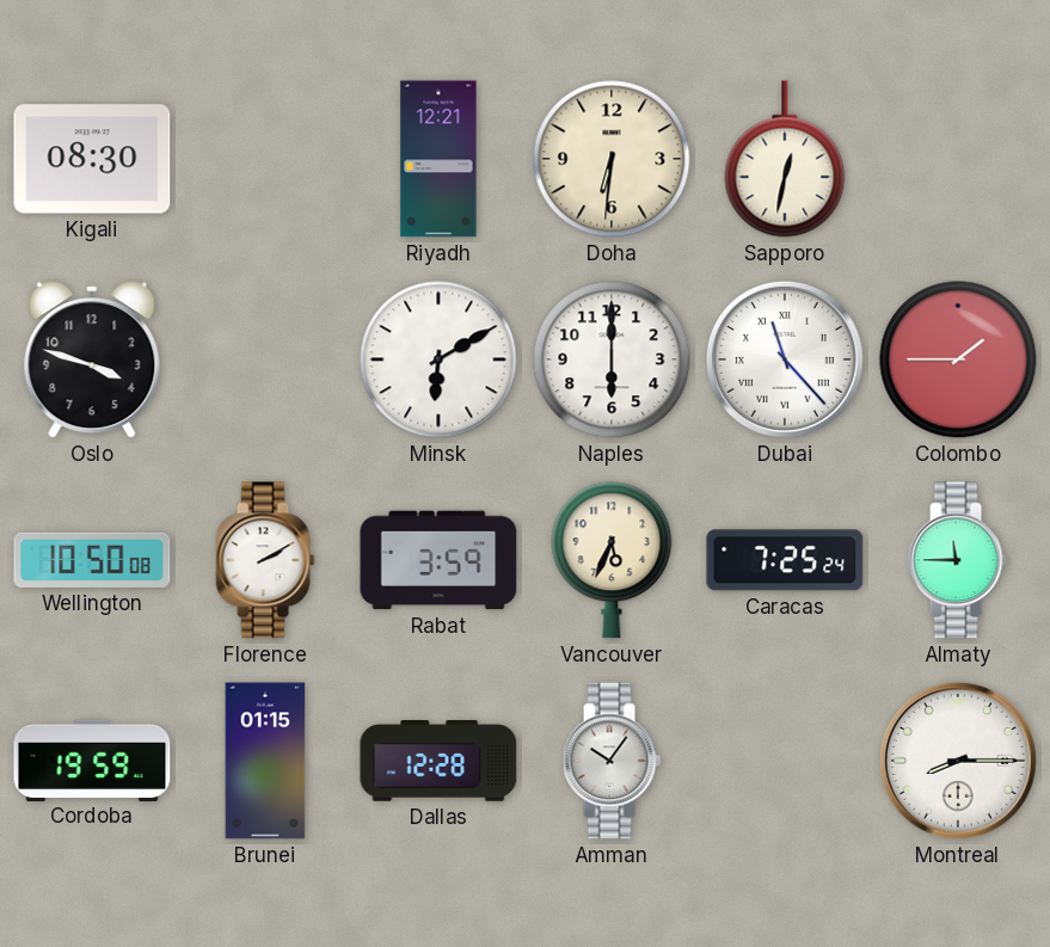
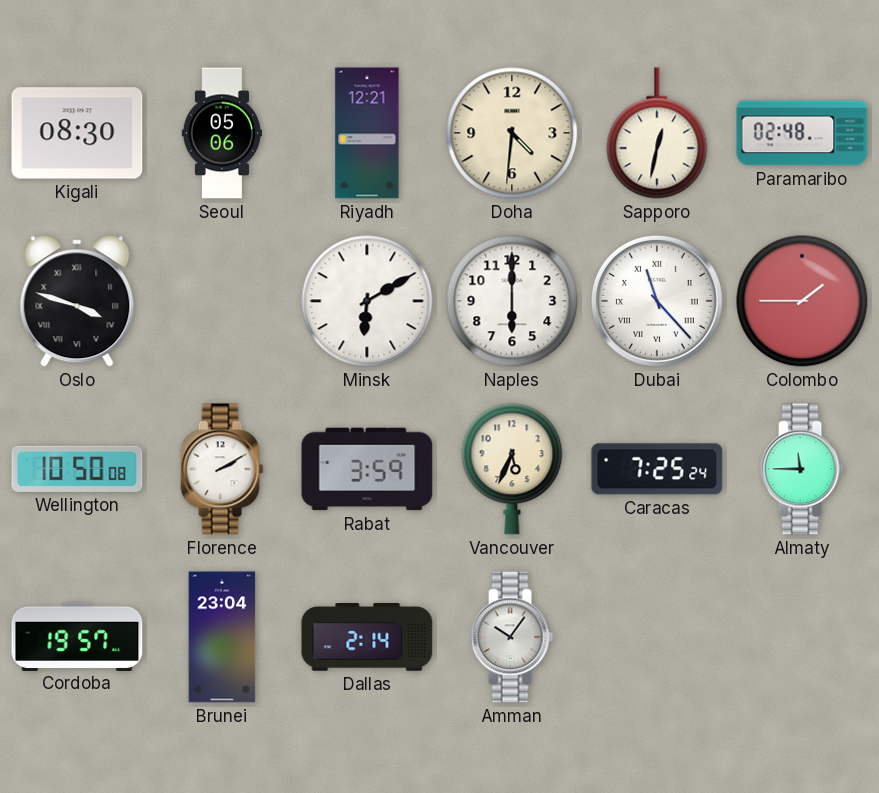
Seoul: none -> 05:06
Doha: 6:31 -> 4:31
Paramaribo: none -> 02:48
Oslo numerals: Arabic -> Roman
Cordoba: 19:59 -> 19:57
Brunei: 01:15 -> 23:04
Dallas: 12:28 -> 2:14
Montreal: 8:15 -> none
